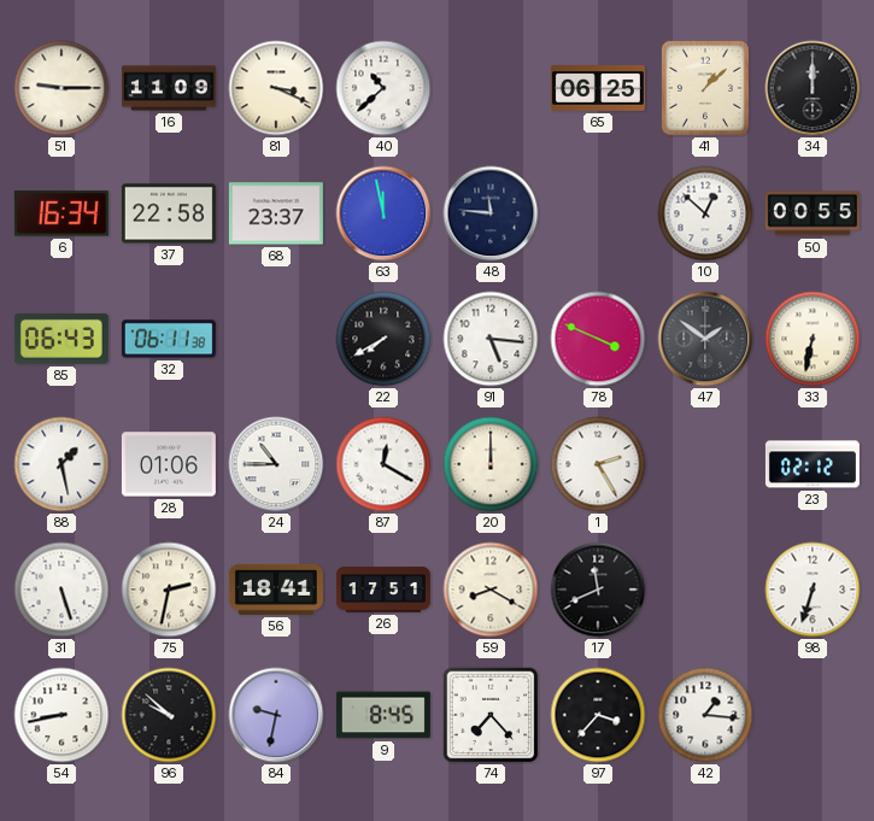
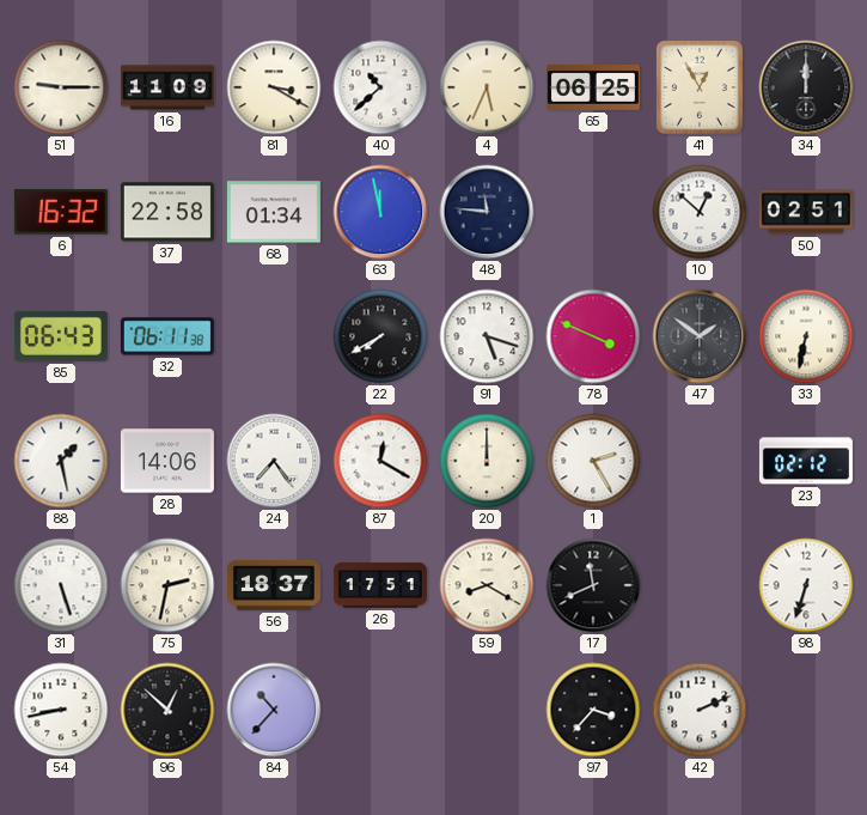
81: 3:19 -> 3:20
4: none -> 5:34
41: 1:08 -> 12:55
6: 16:34 -> 16:32
68: 23:37 -> 01:34
50: 00:55 -> 02:51
91: 5:16 -> 5:18
28: 01:06 -> 14:06
24: 10:45 -> 7:24
56: 18:41 -> 18:37
96: 9:52 -> 12:52
84: 9:32 -> 10:37
9: 8:45 -> none
74: 7:23 -> none
42: 1:16 -> 2:11
